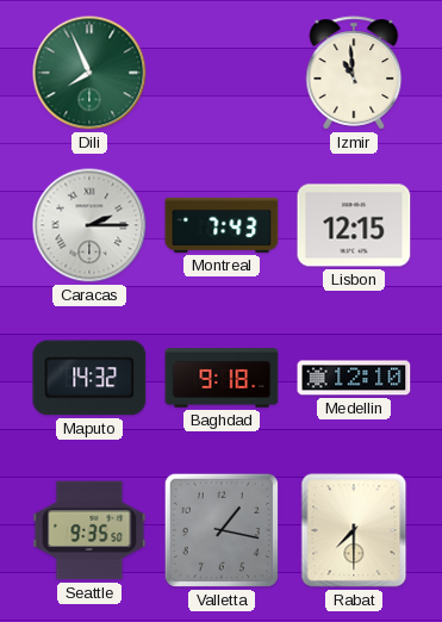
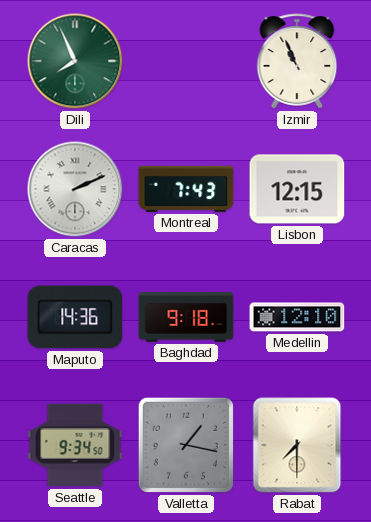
Izmir: 10:59 -> 10:56
Caracas: 2:15 -> 2:11
Maputo: 14:32 -> 14:36
Seattle: 9:35 -> 9:34
